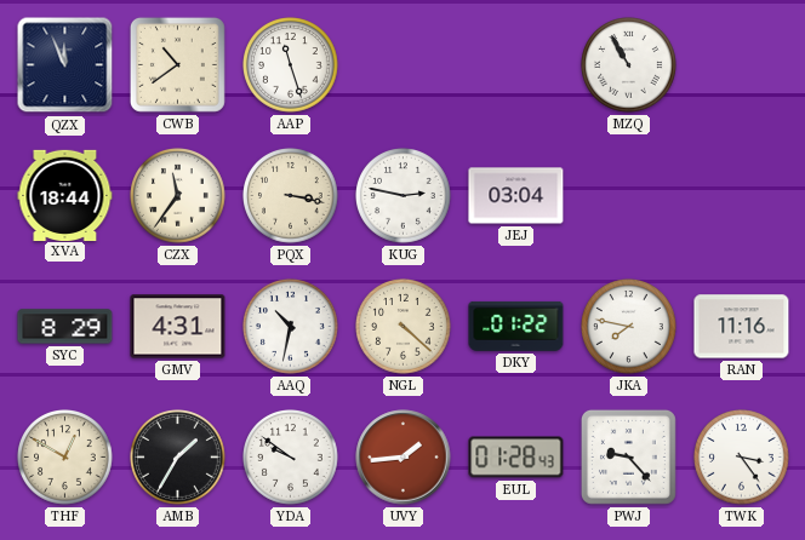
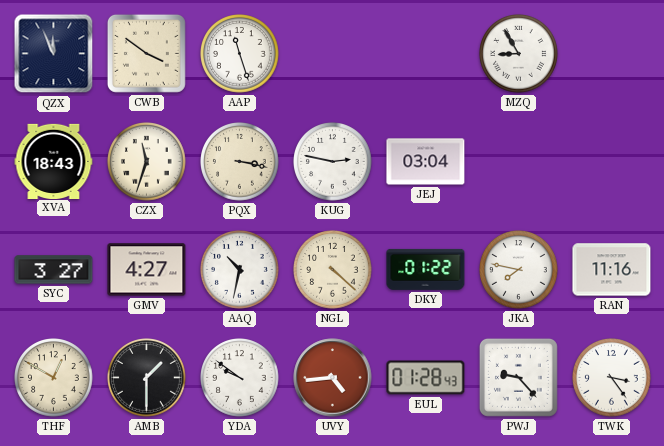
CWB: 10:39 -> 3:51
MZQ: 10:55 -> 8:55
XVA: 18:44 -> 18:43
CZX: 11:36 -> 11:33
SYC: 8:29 -> 3:27
GMV: 4:31 -> 4:27
AMB: 1:35 -> 1:30
UVY: 1:44 -> 4:44
